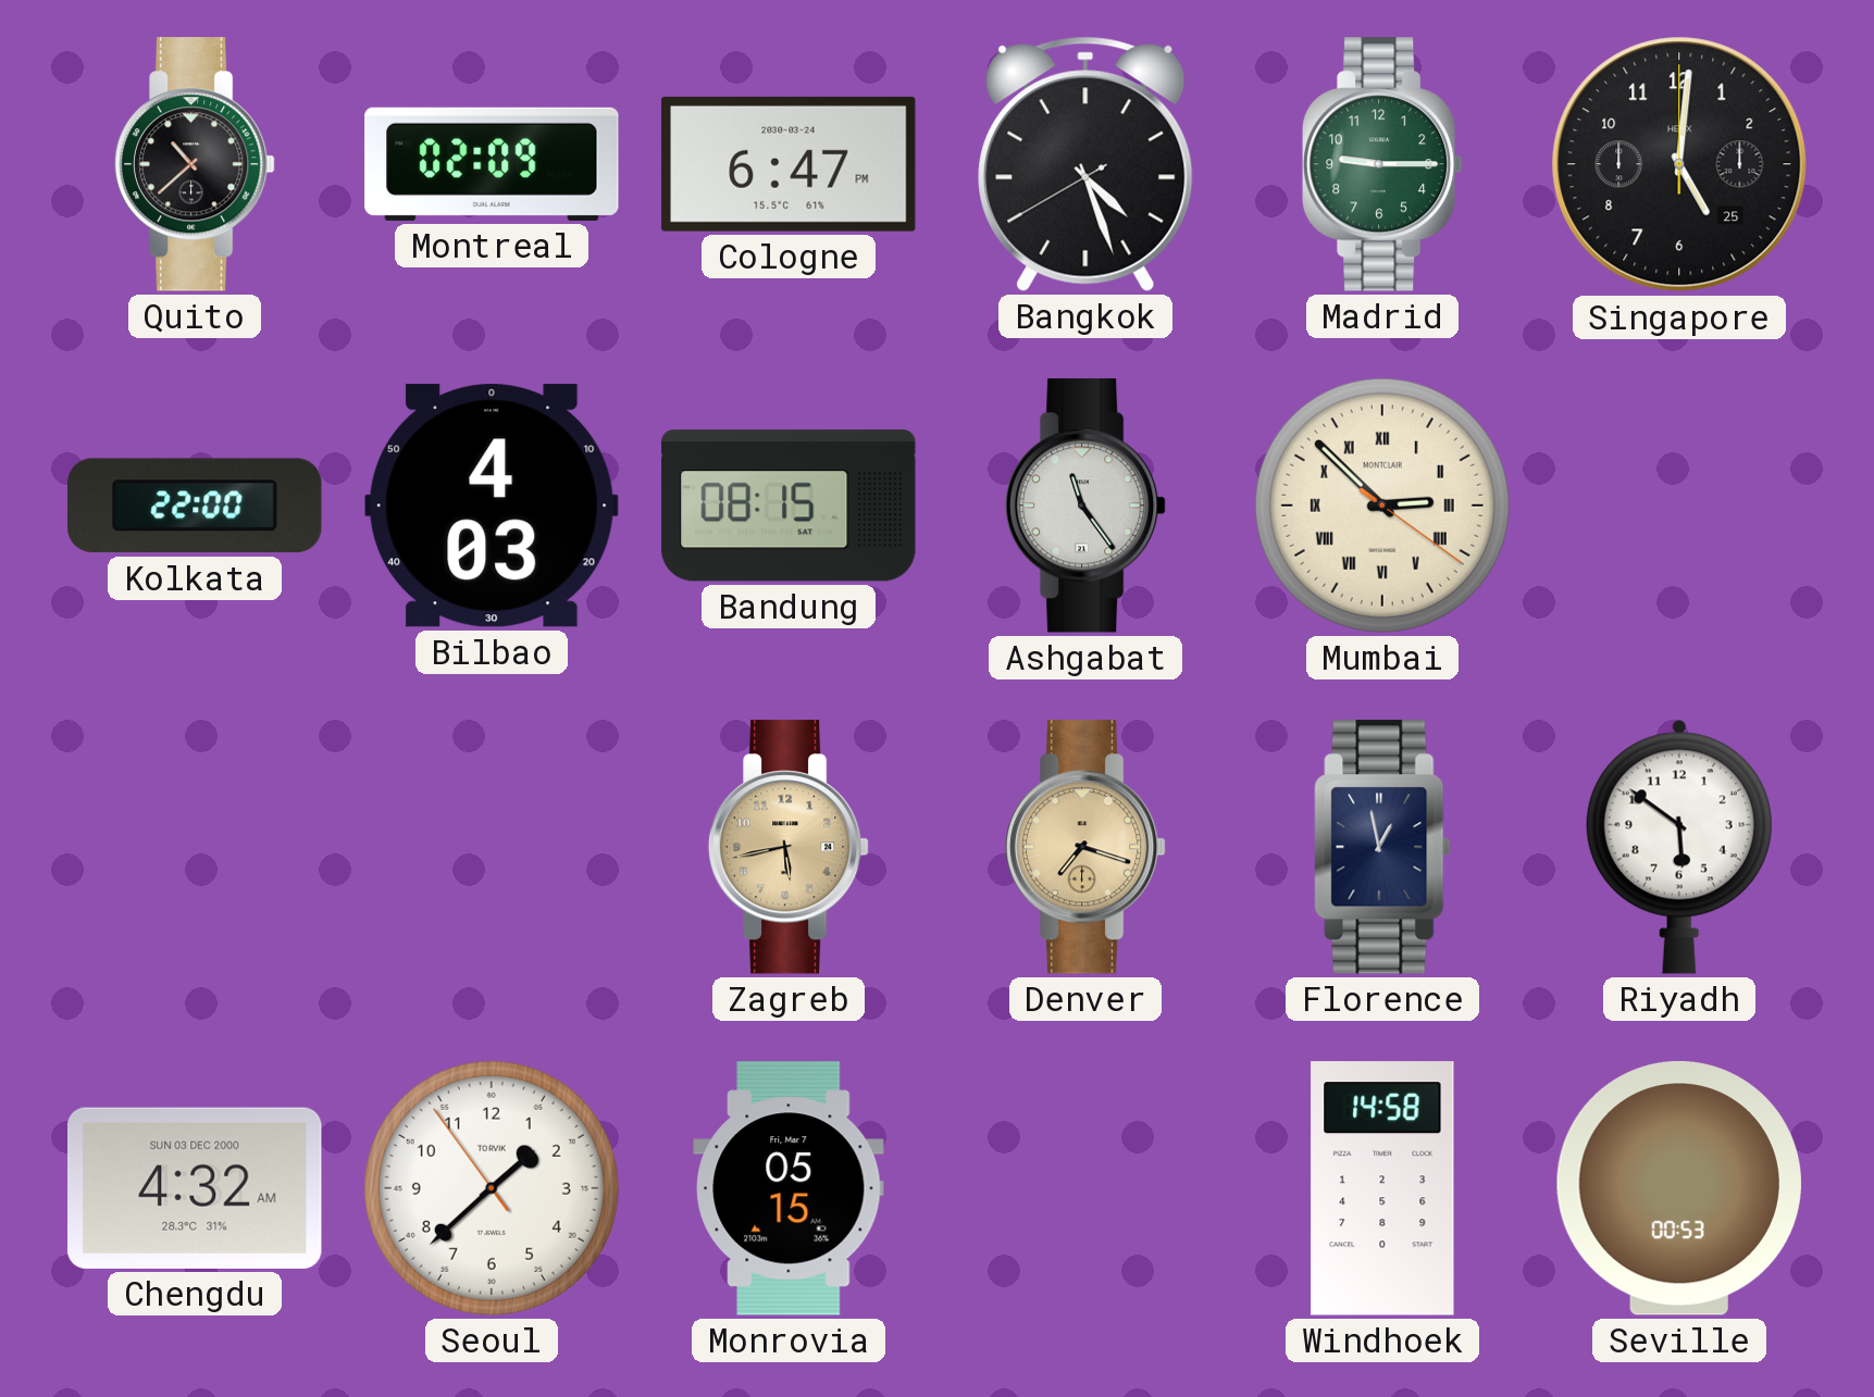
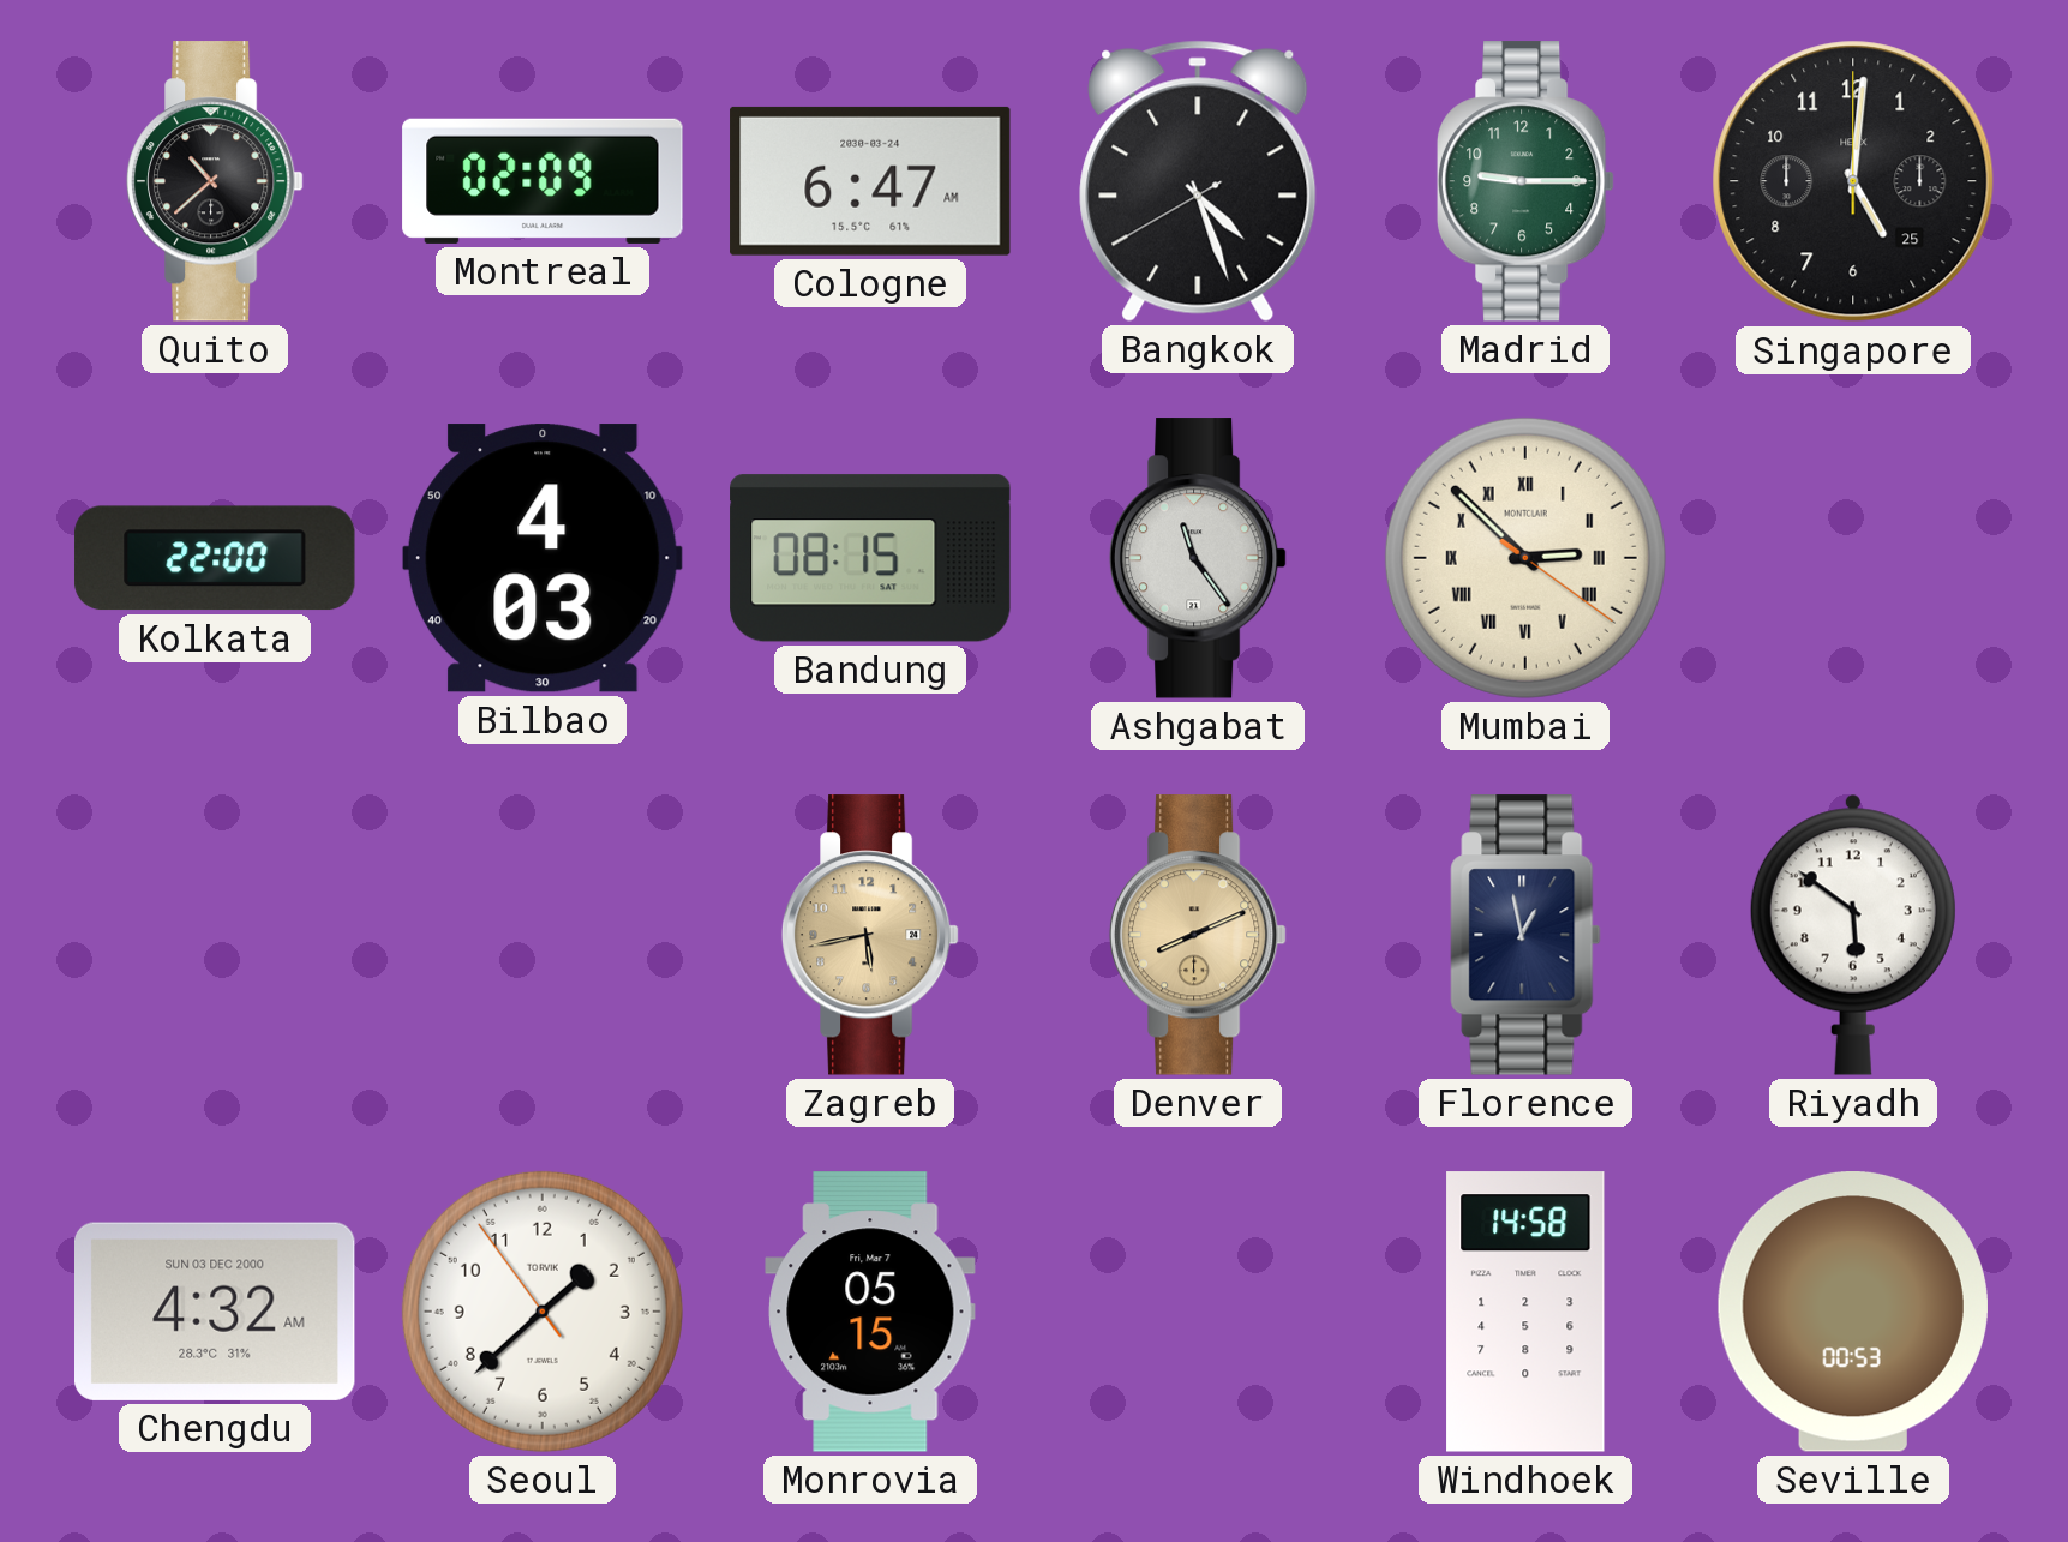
Cologne: 6:47 PM -> 6:47 AM
Denver: 7:18 -> 8:11
